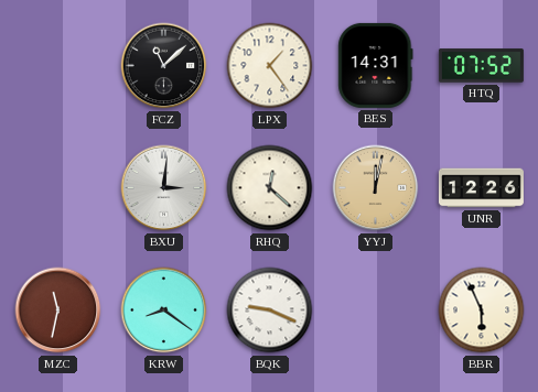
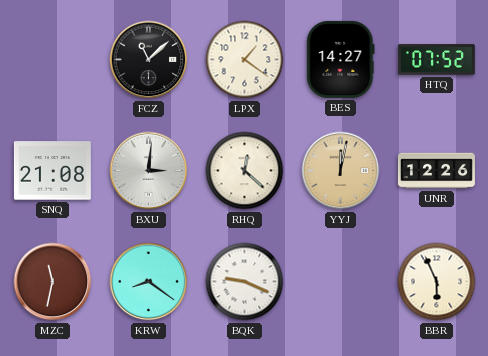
LPX: 1:24 -> 1:21
BES: 14:31 -> 14:27
SNQ: none -> 21:08
